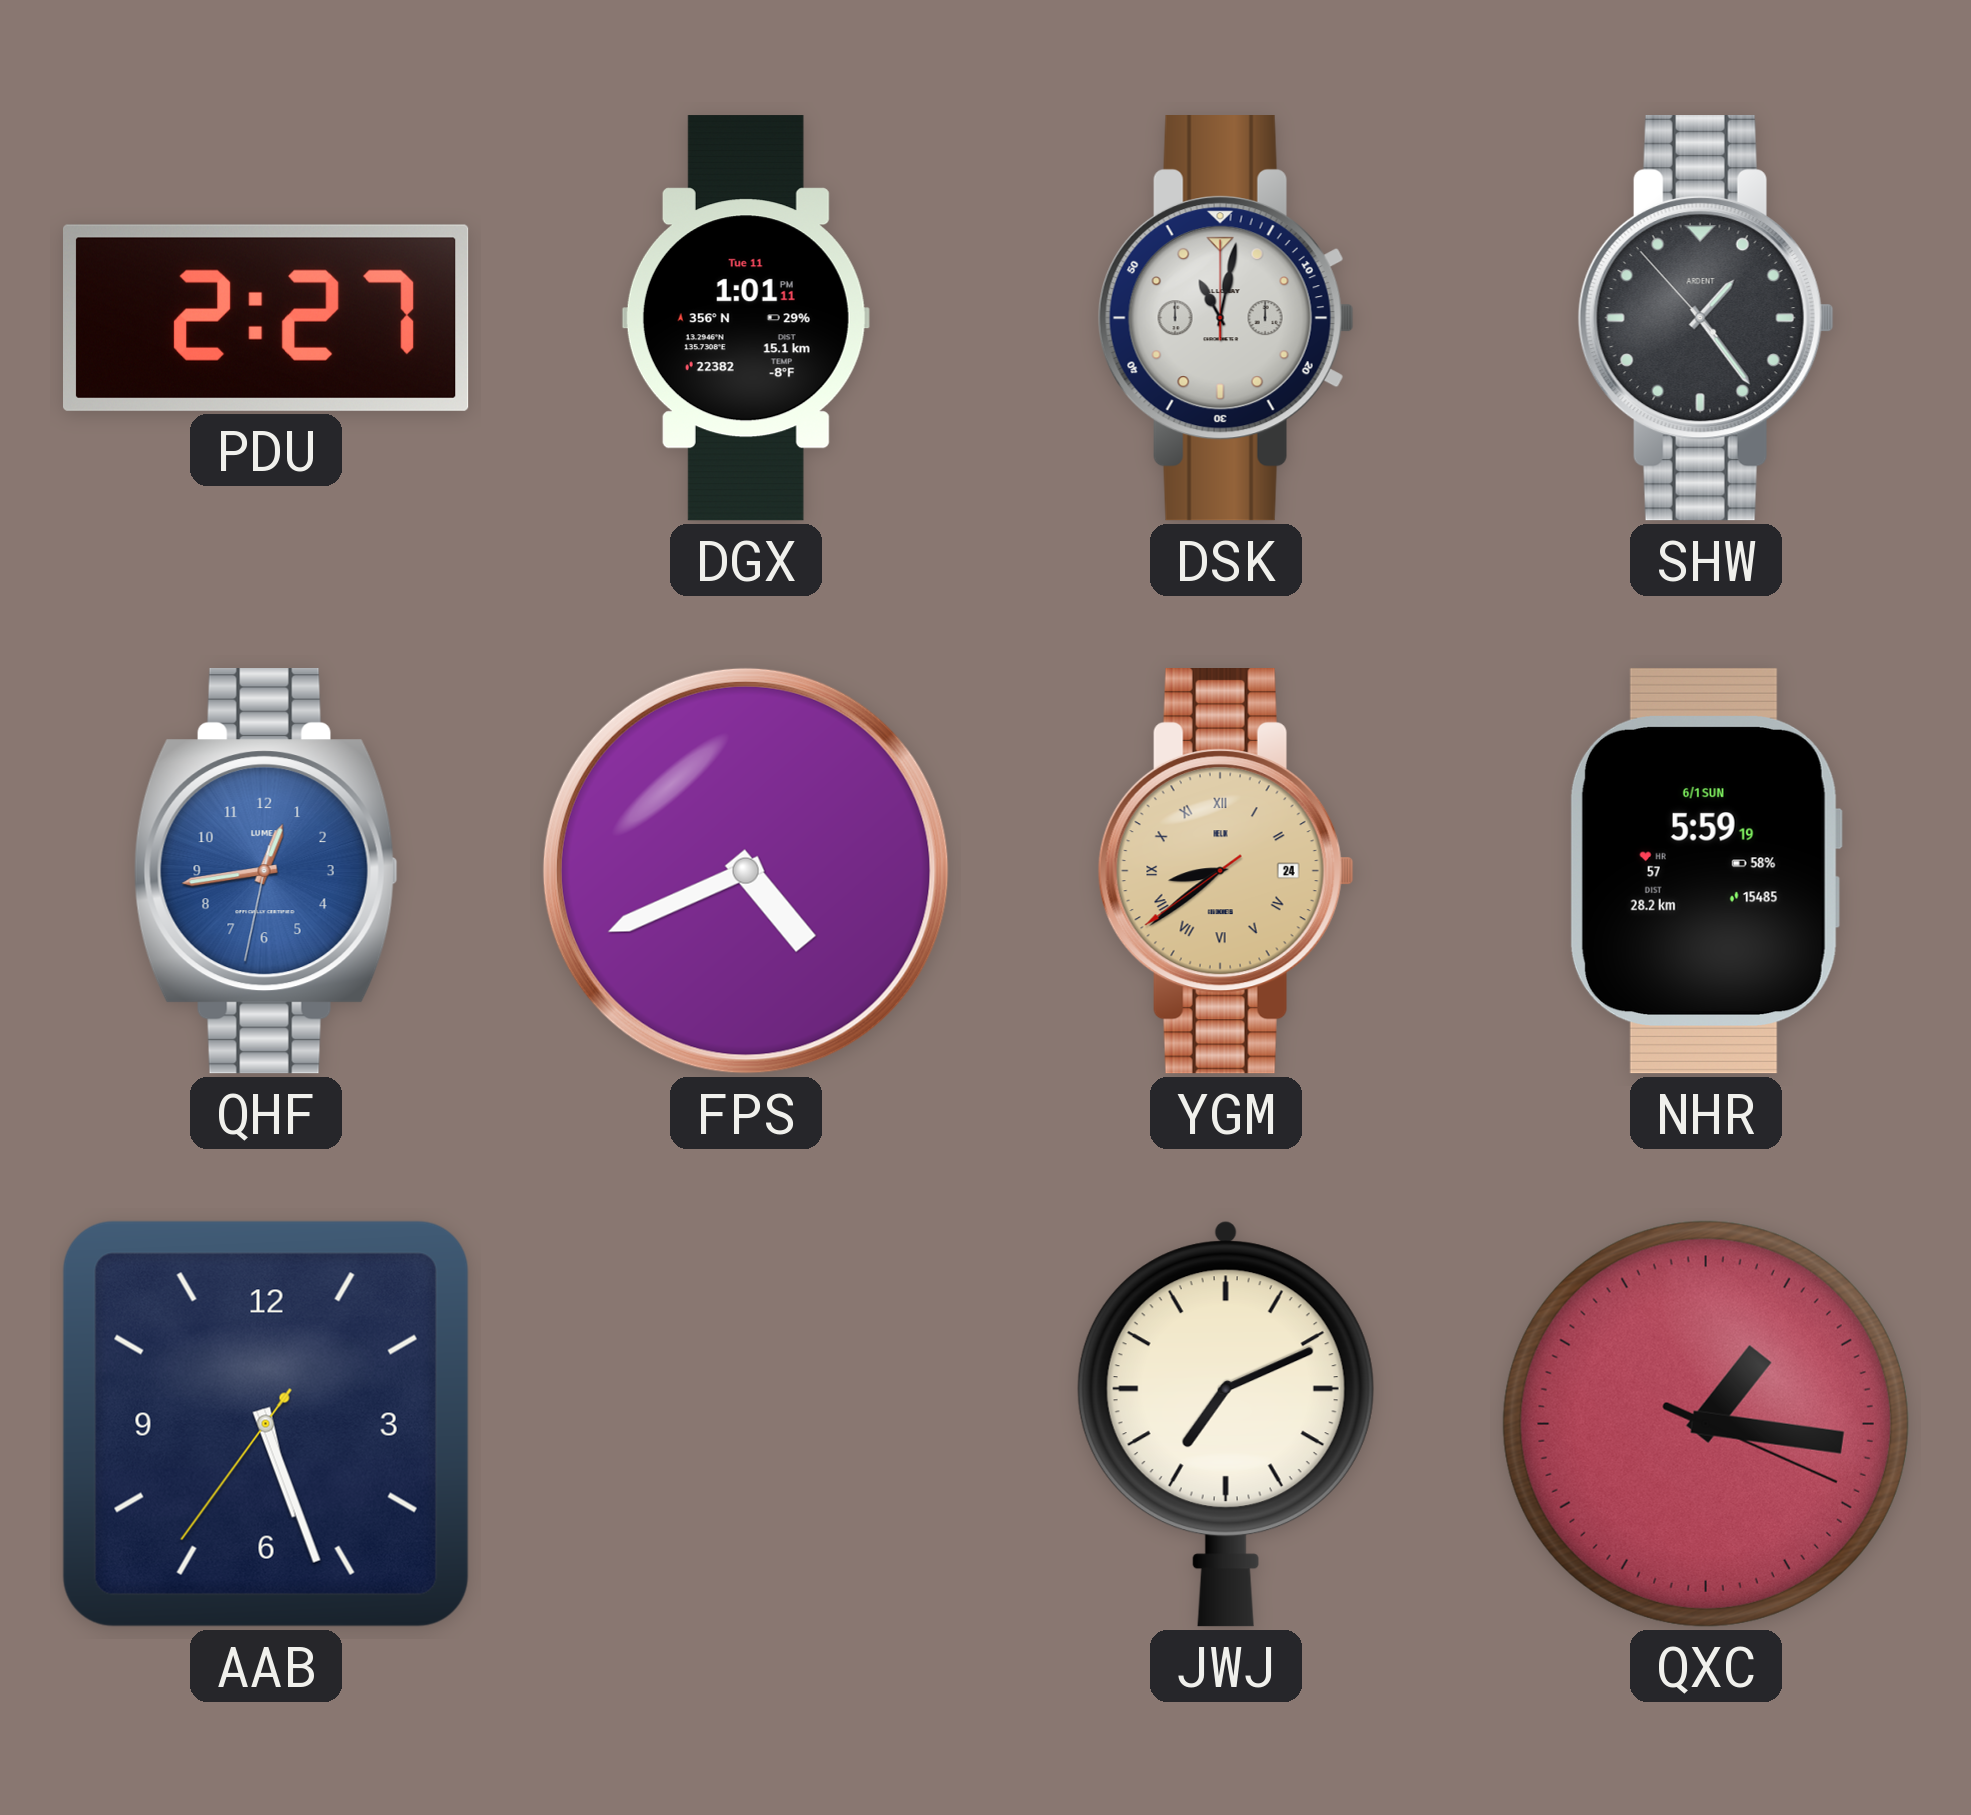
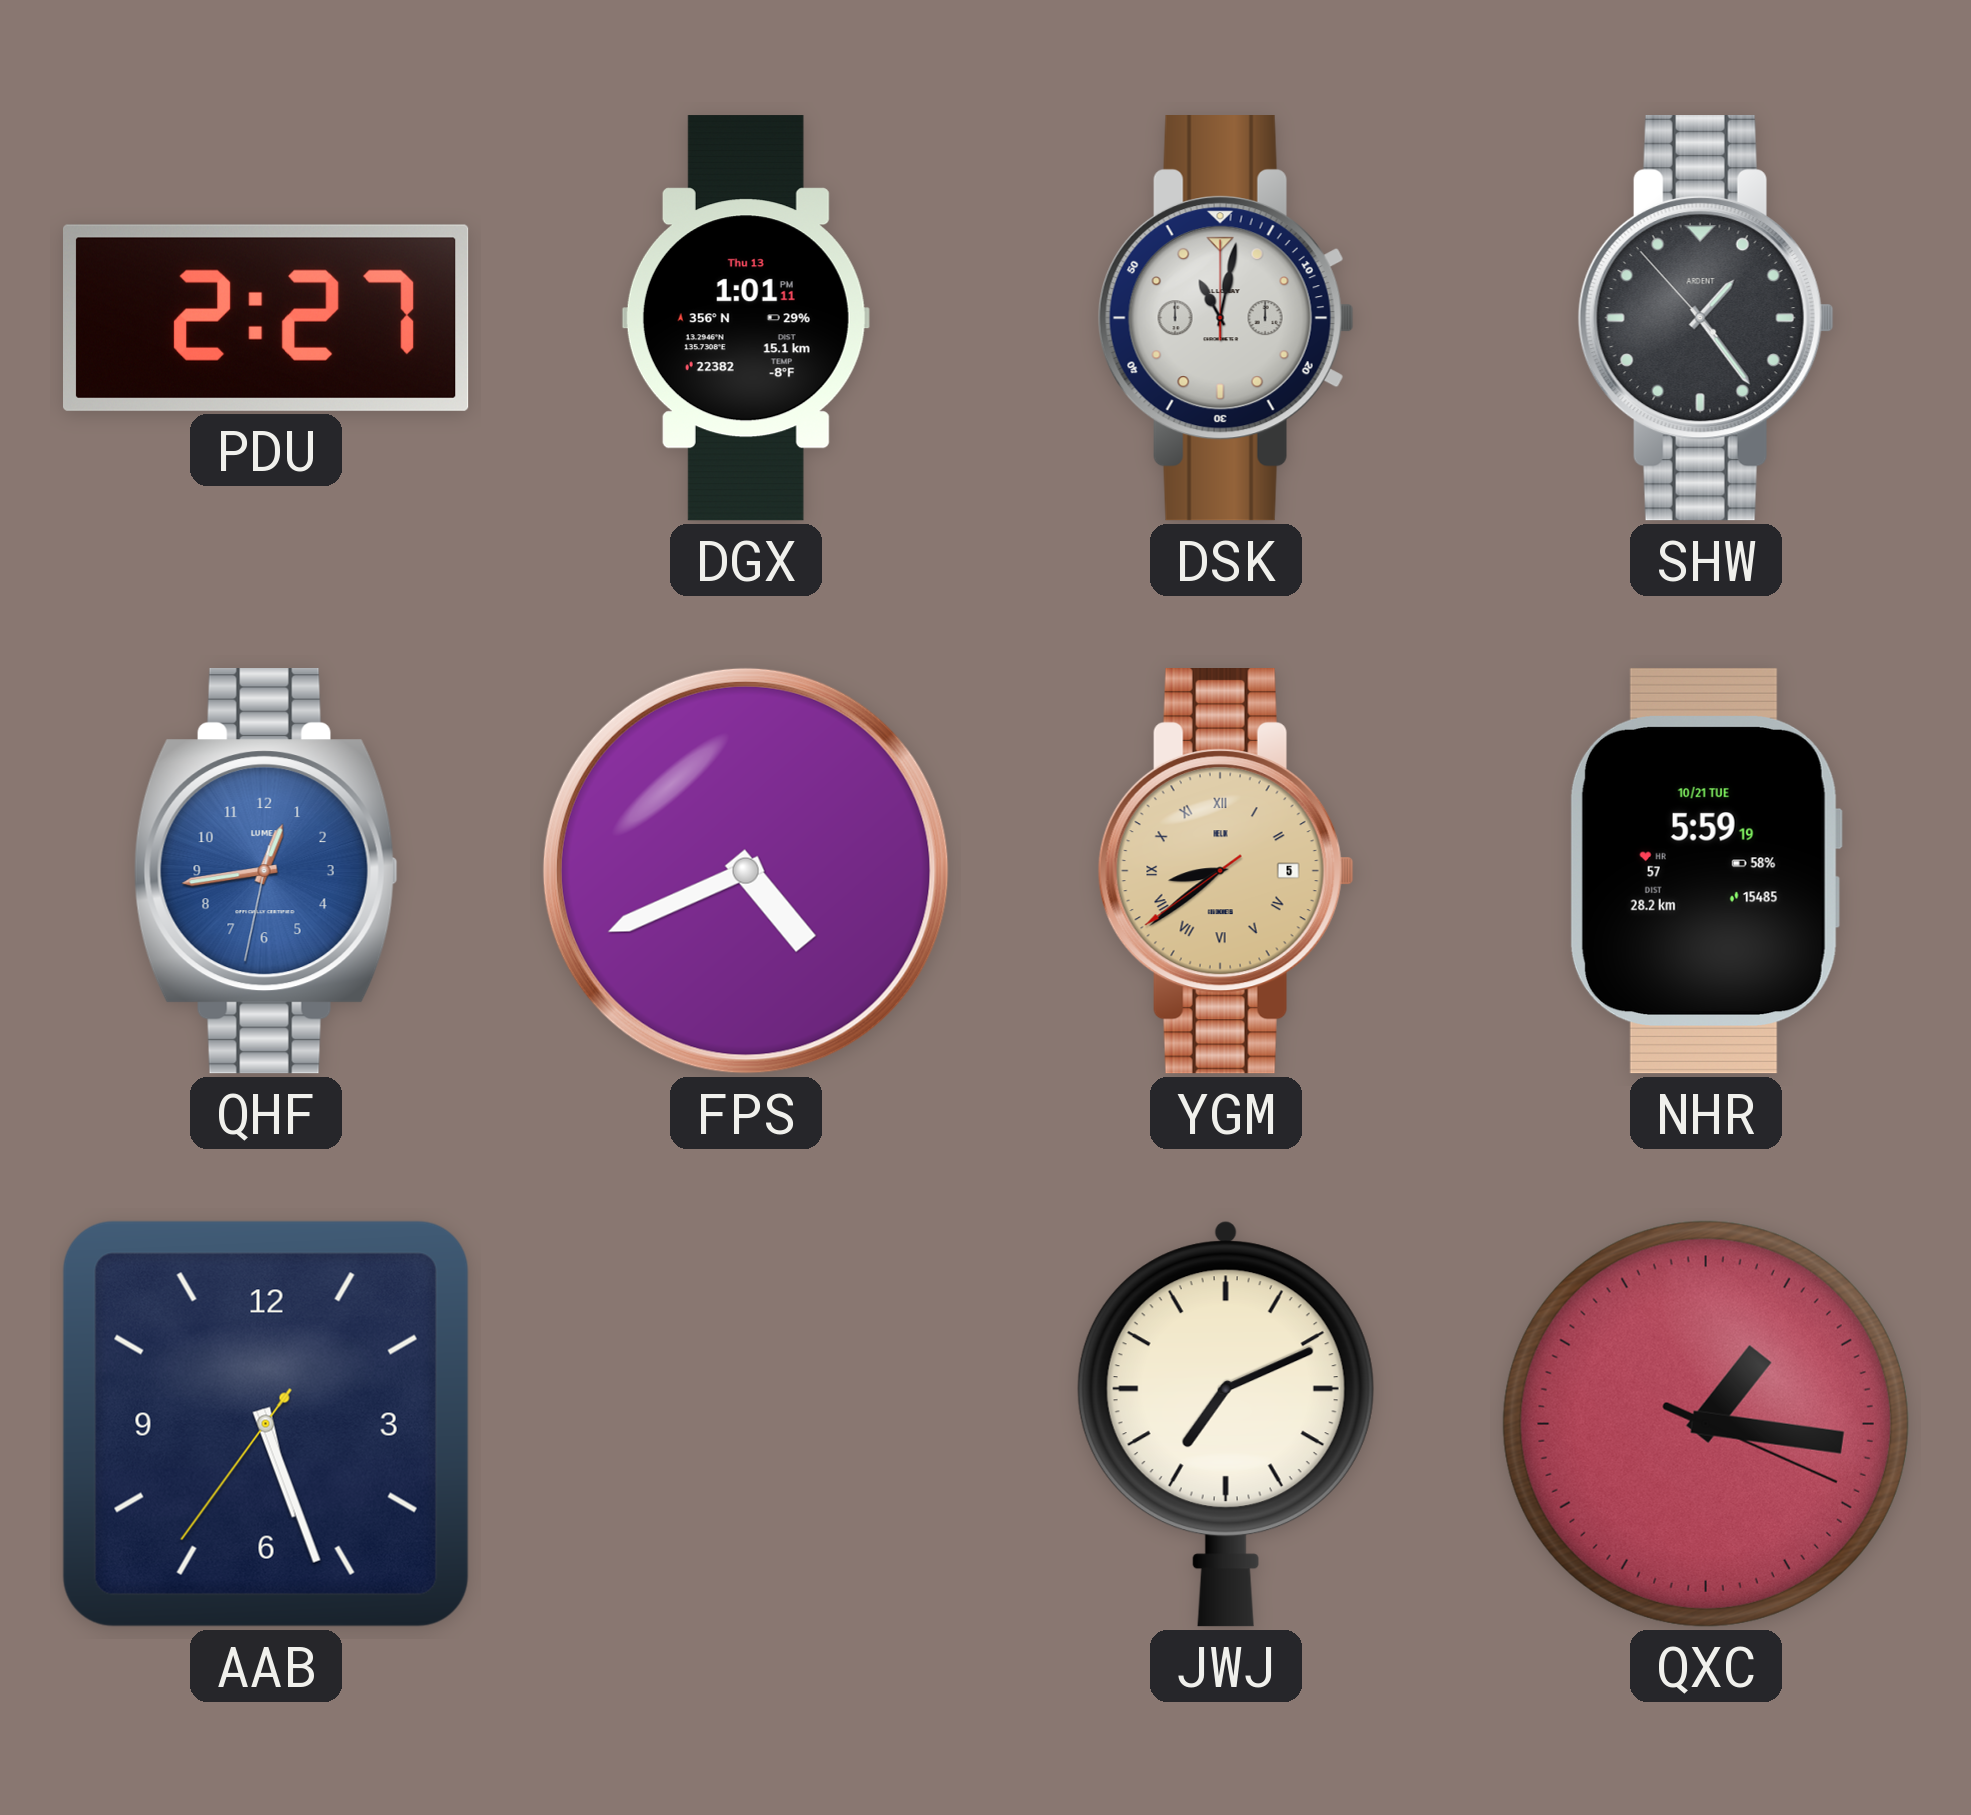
DGX date: Tue 11 -> Thu 13
YGM date: 24 -> 5
NHR date: 6/1 SUN -> 10/21 TUE
